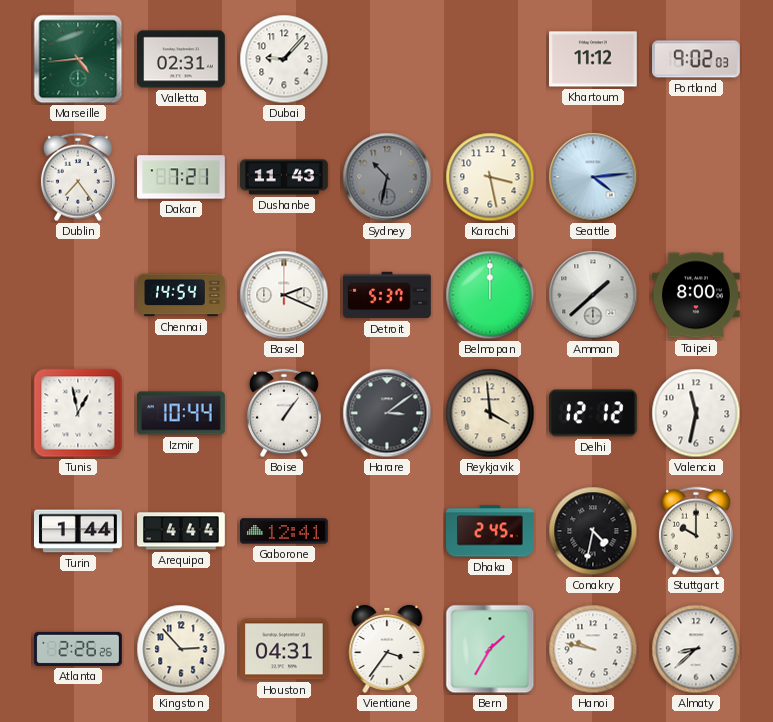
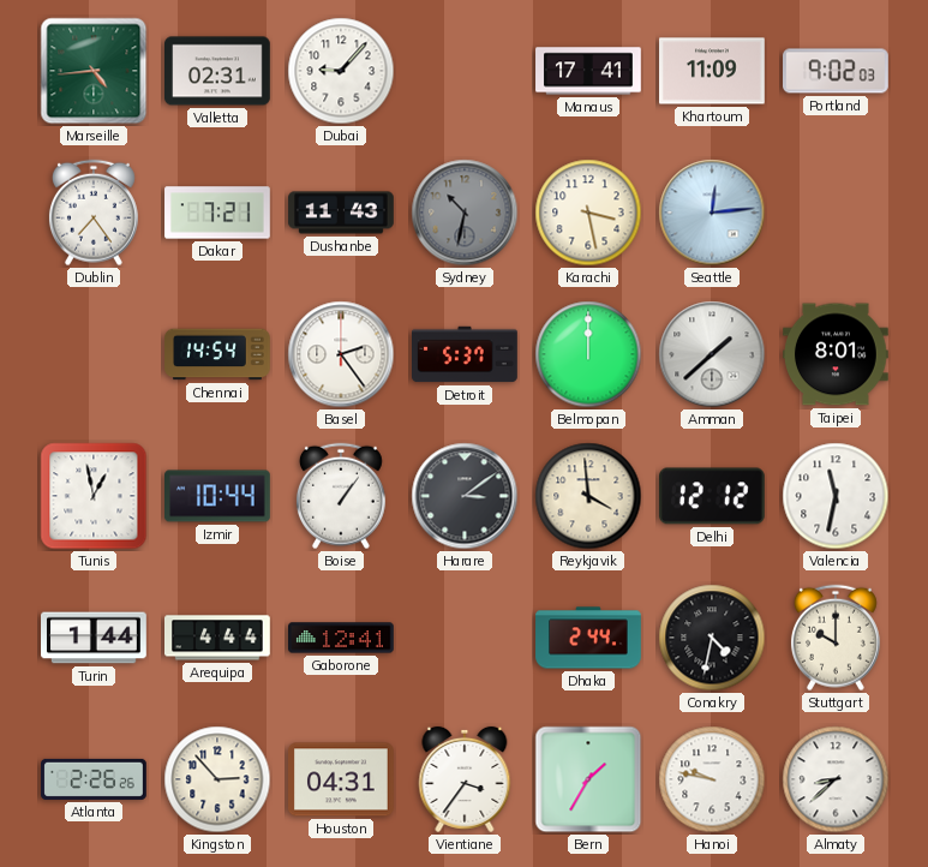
Manaus: none -> 17:41
Khartoum: 11:12 -> 11:09
Seattle: 4:14 -> 12:14
Basel: 2:19 -> 2:24
Taipei: 8:00 -> 8:01
Dhaka: 2:45 -> 2:44
